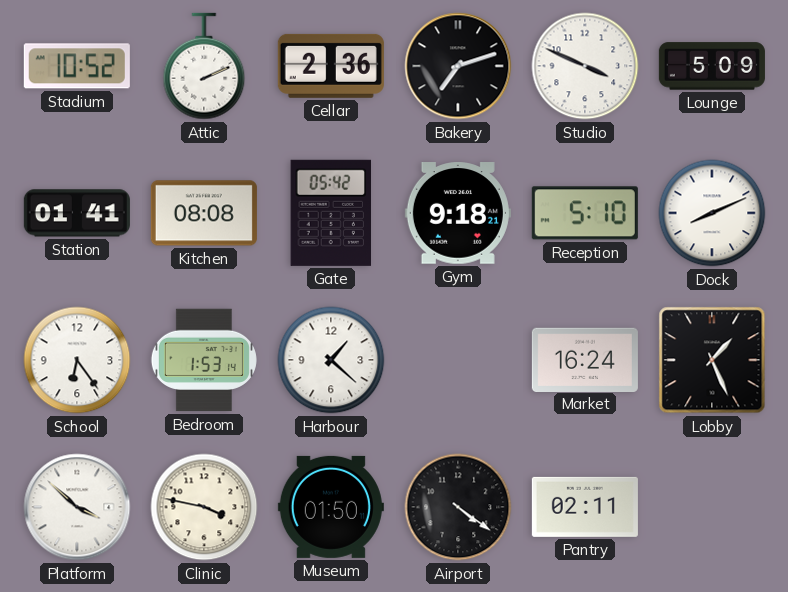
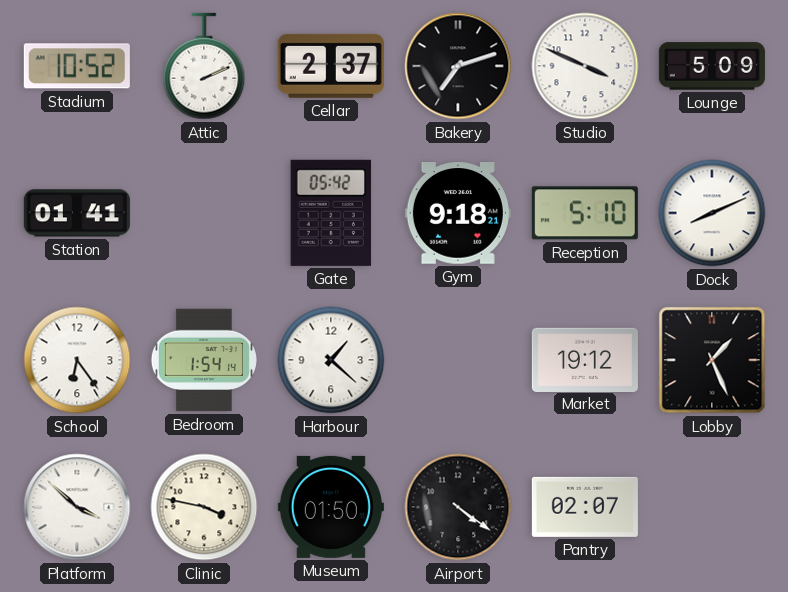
Cellar: 2:36 -> 2:37
Kitchen: 08:08 -> none
Bedroom: 1:53 -> 1:54
Market: 16:24 -> 19:12
Pantry: 02:11 -> 02:07
